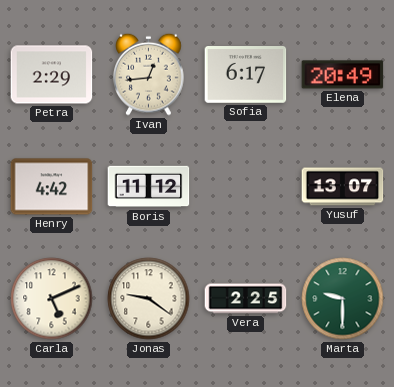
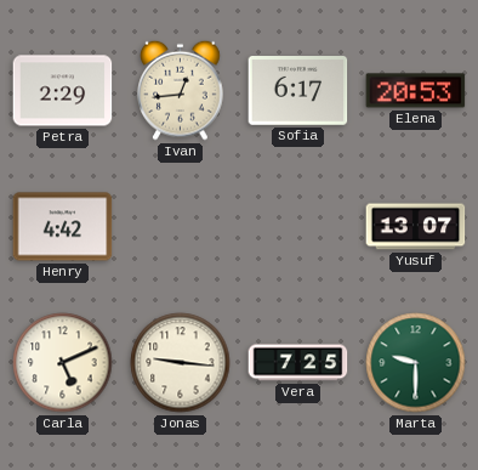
Elena: 20:49 -> 20:53
Boris: 11:12 -> none
Jonas: 9:21 -> 9:16
Vera: 2:25 -> 7:25
